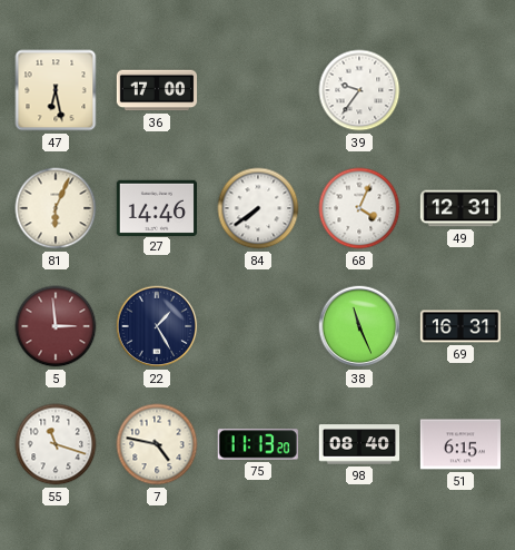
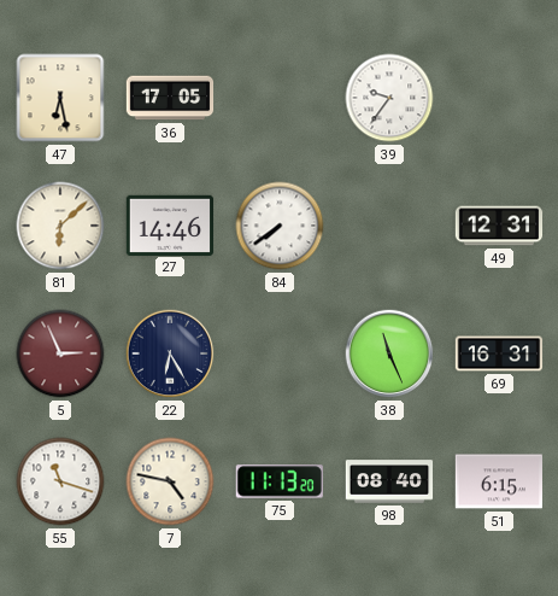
36: 17:00 -> 17:05
81: 6:04 -> 6:08
68: 4:04 -> none
5: 2:59 -> 2:56
22: 1:25 -> 6:25
